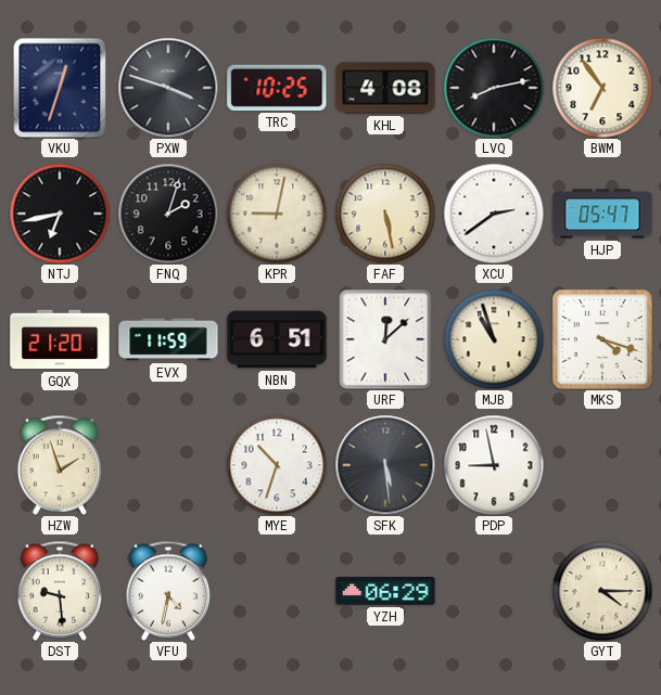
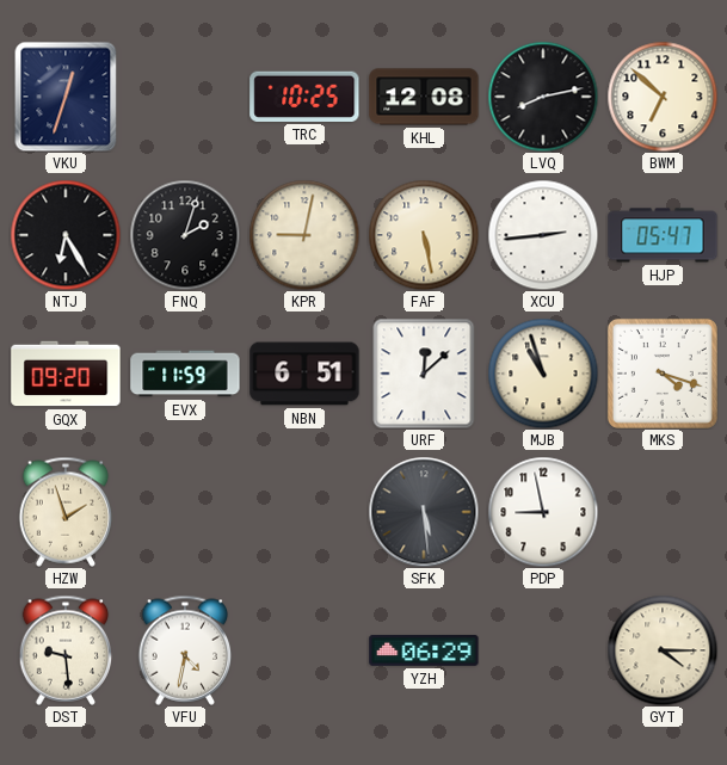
PXW: 3:48 -> none
KHL: 4:08 -> 12:08
BWM: 6:54 -> 6:52
NTJ: 6:43 -> 6:25
XCU: 2:39 -> 2:44
GQX: 21:20 -> 09:20
MYE: 10:33 -> none
